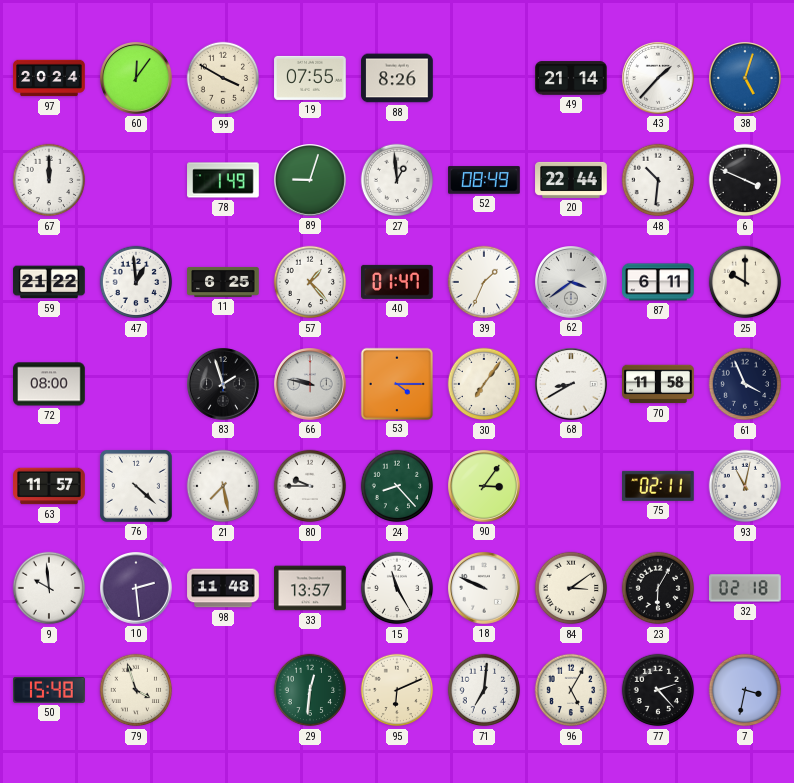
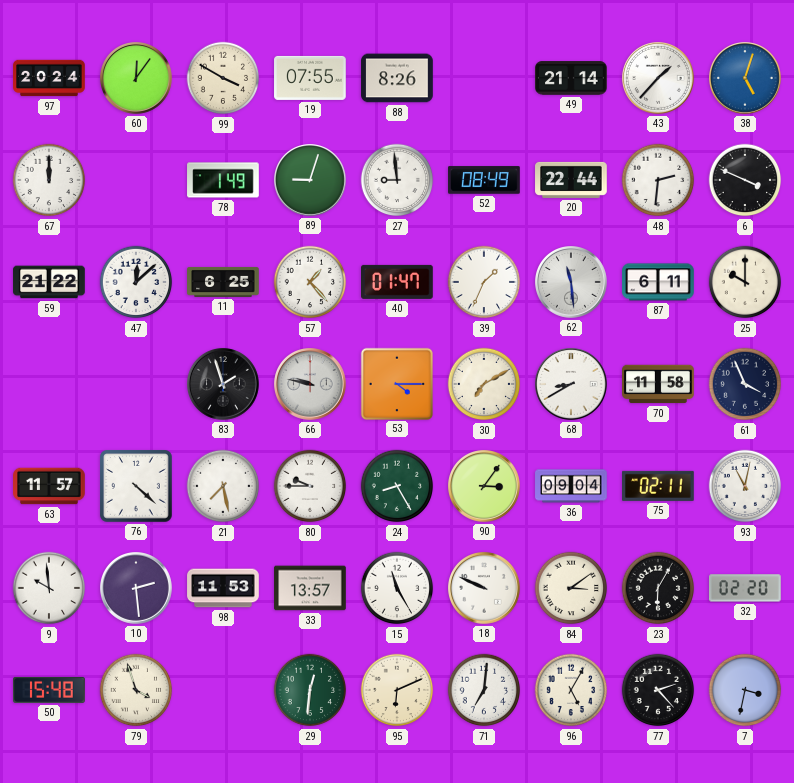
27: 12:59 -> 8:59
48: 10:31 -> 2:31
47: 12:59 -> 12:08
62: 3:39 -> 11:29
72: 08:00 -> none
30: 7:06 -> 7:10
24: 8:23 -> 8:25
36: none -> 09:04
98: 11:48 -> 11:53
32: 02:18 -> 02:20
